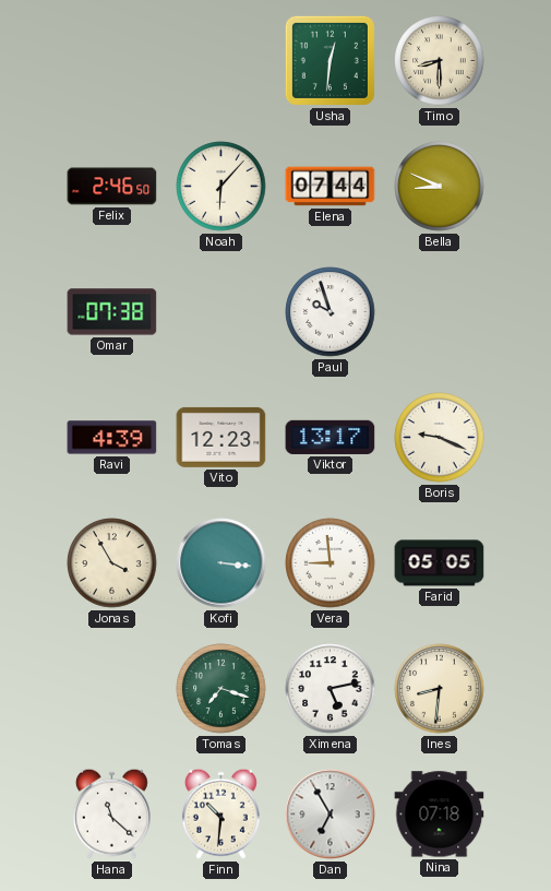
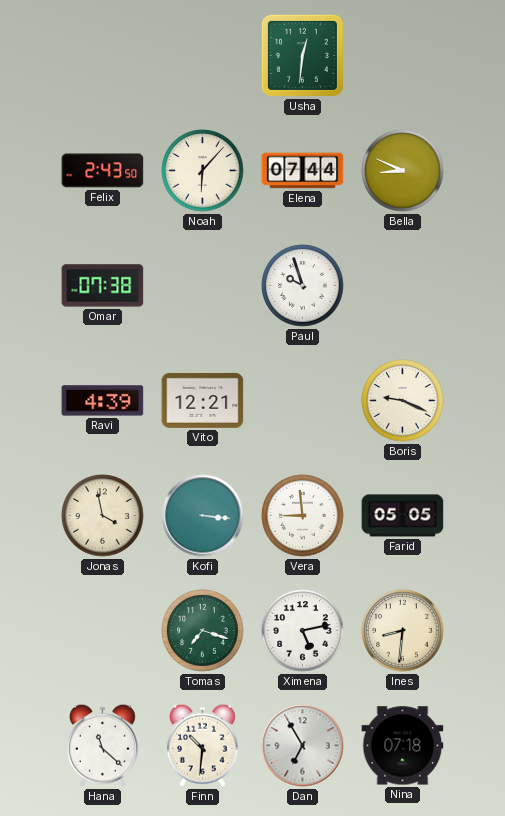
Timo: 8:30 -> none
Felix: 2:46 -> 2:43
Vito: 12:23 -> 12:21
Viktor: 13:17 -> none
Jonas: 3:55 -> 3:58
